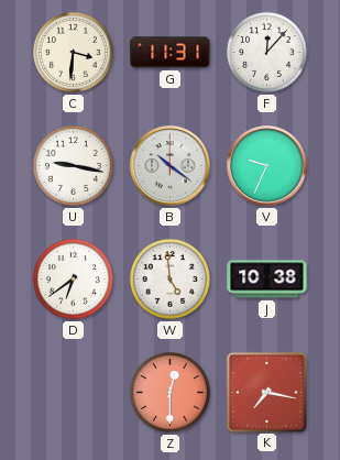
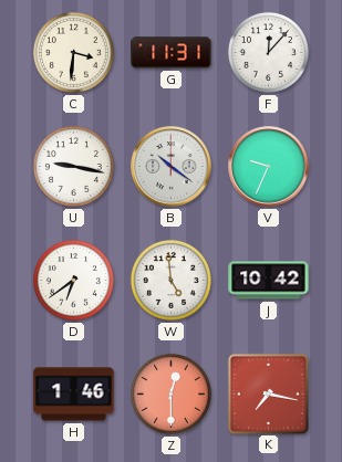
J: 10:38 -> 10:42
H: none -> 1:46
